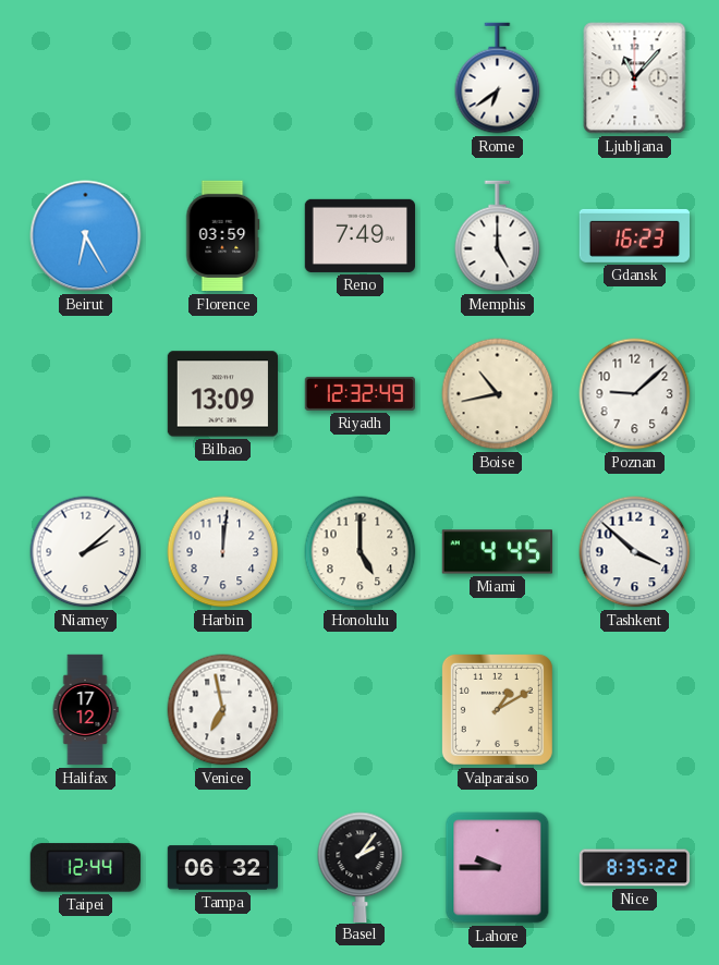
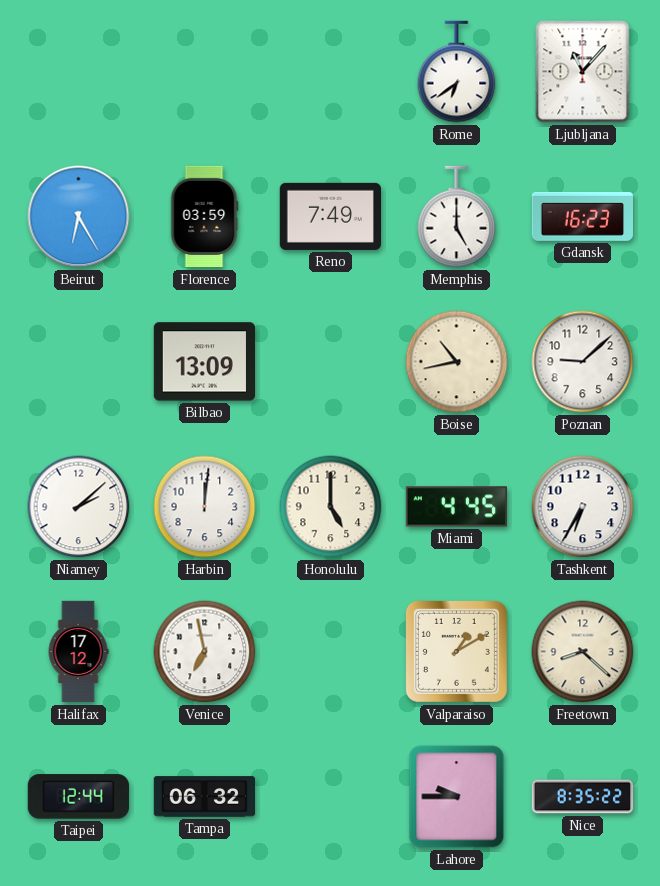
Riyadh: 12:32 -> none
Tashkent: 3:52 -> 6:35
Freetown: none -> 8:22
Basel: 2:06 -> none
